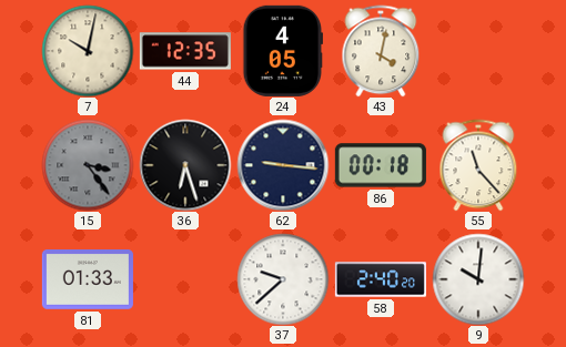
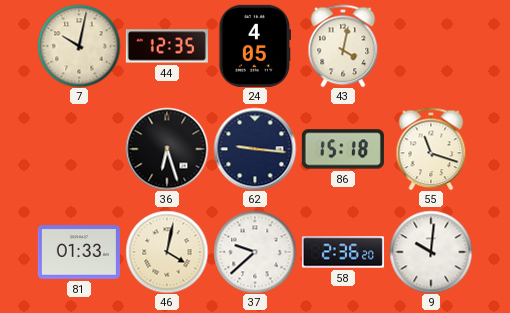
15: 3:24 -> none
86: 00:18 -> 15:18
55: 11:23 -> 11:18
46: none -> 4:02
58: 2:40 -> 2:36
